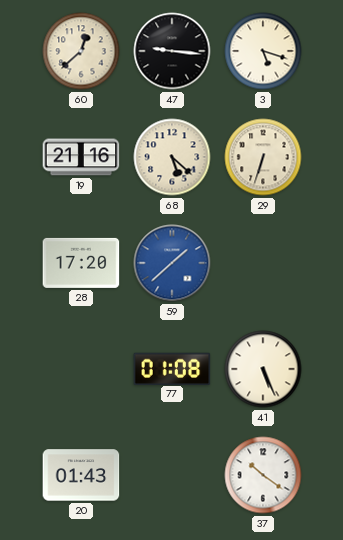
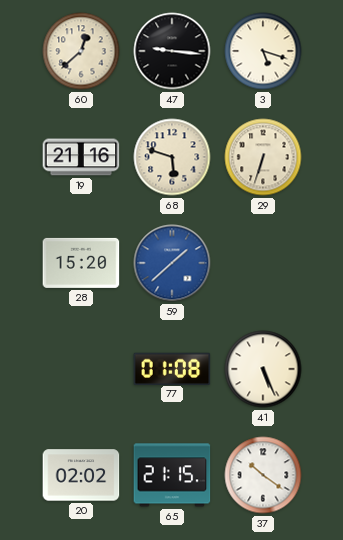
68: 5:22 -> 5:48
28: 17:20 -> 15:20
20: 01:43 -> 02:02
65: none -> 21:15
